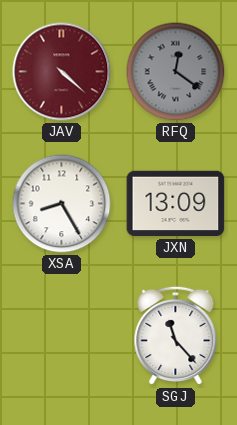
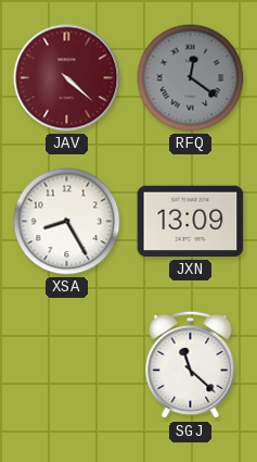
SGJ: 11:23 -> 11:22
